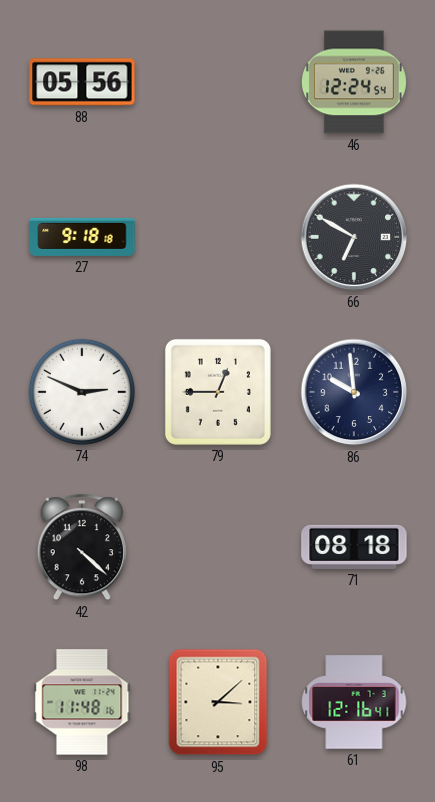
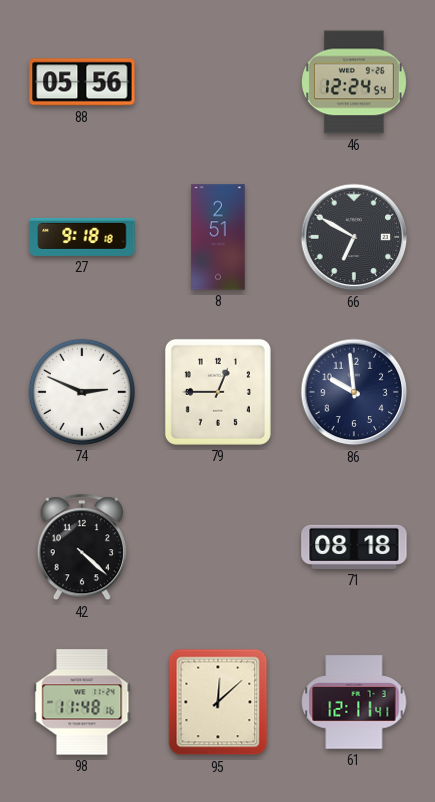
8: none -> 2:51
95: 3:08 -> 12:08
61: 12:16 -> 12:11
